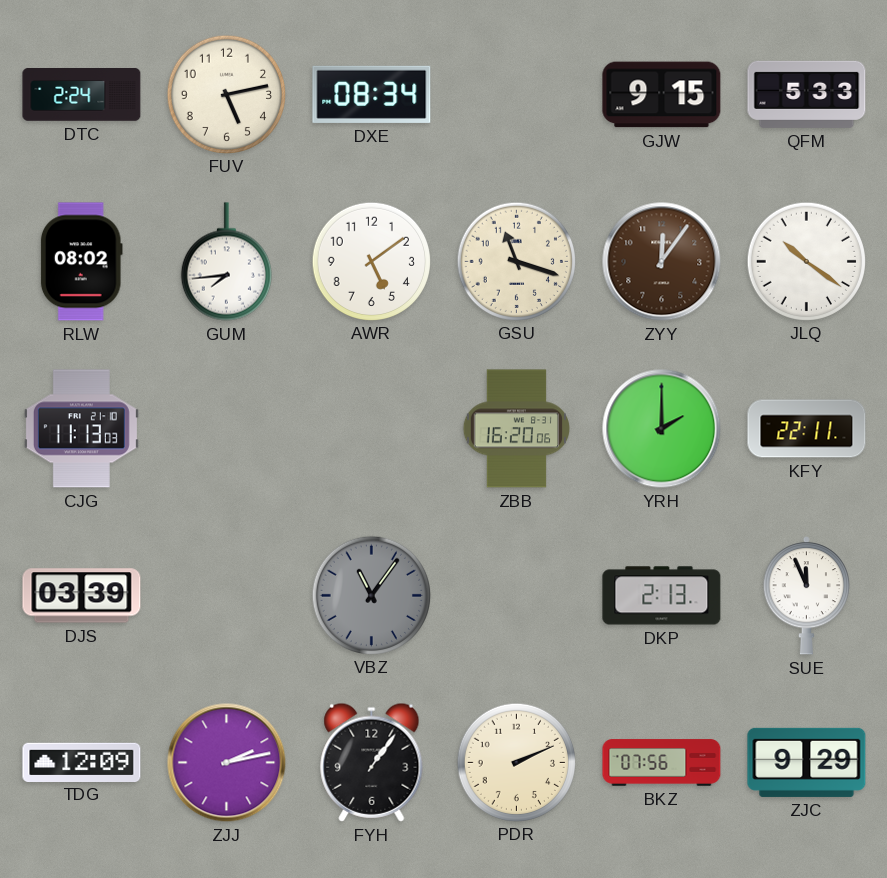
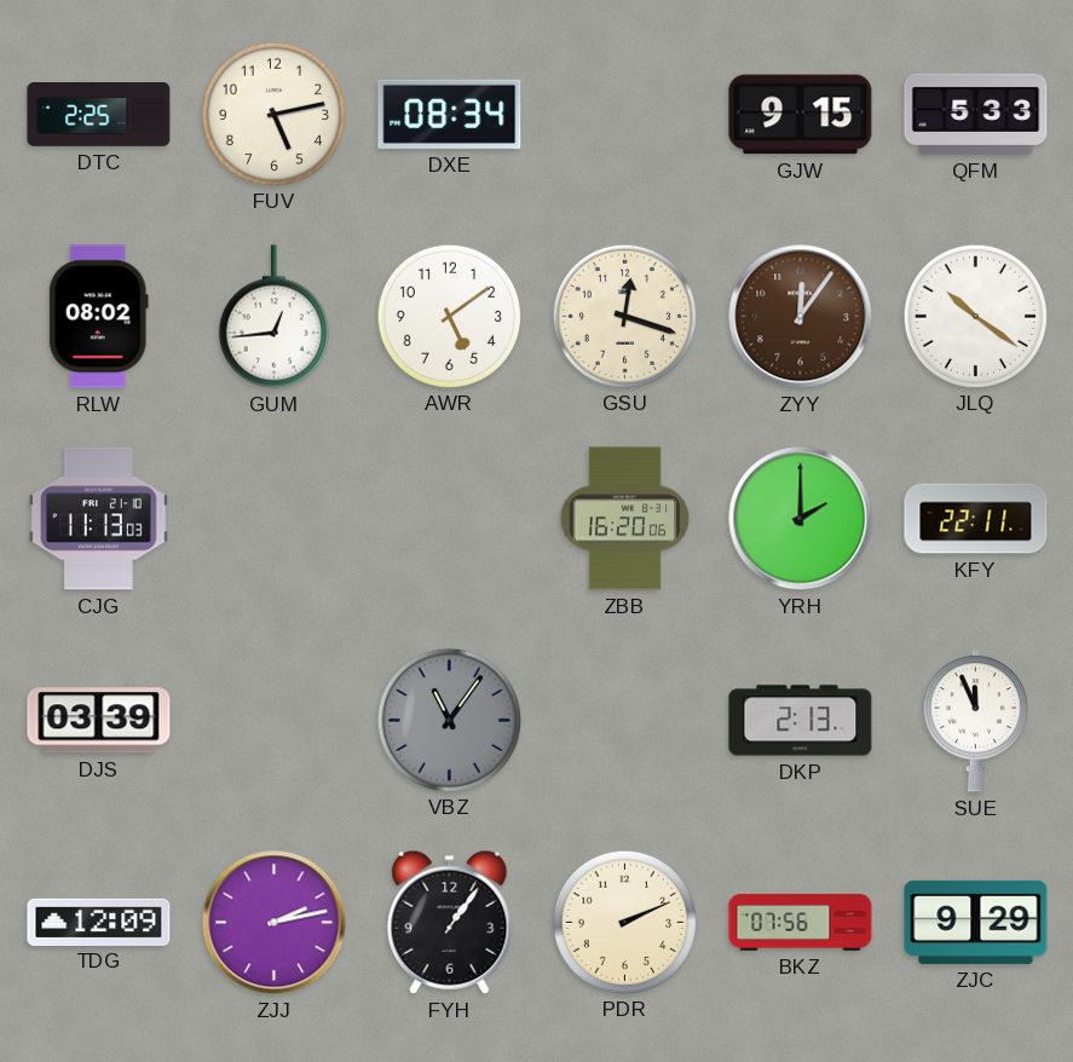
DTC: 2:24 -> 2:25
GUM: 7:44 -> 12:44
GSU: 11:18 -> 12:18
